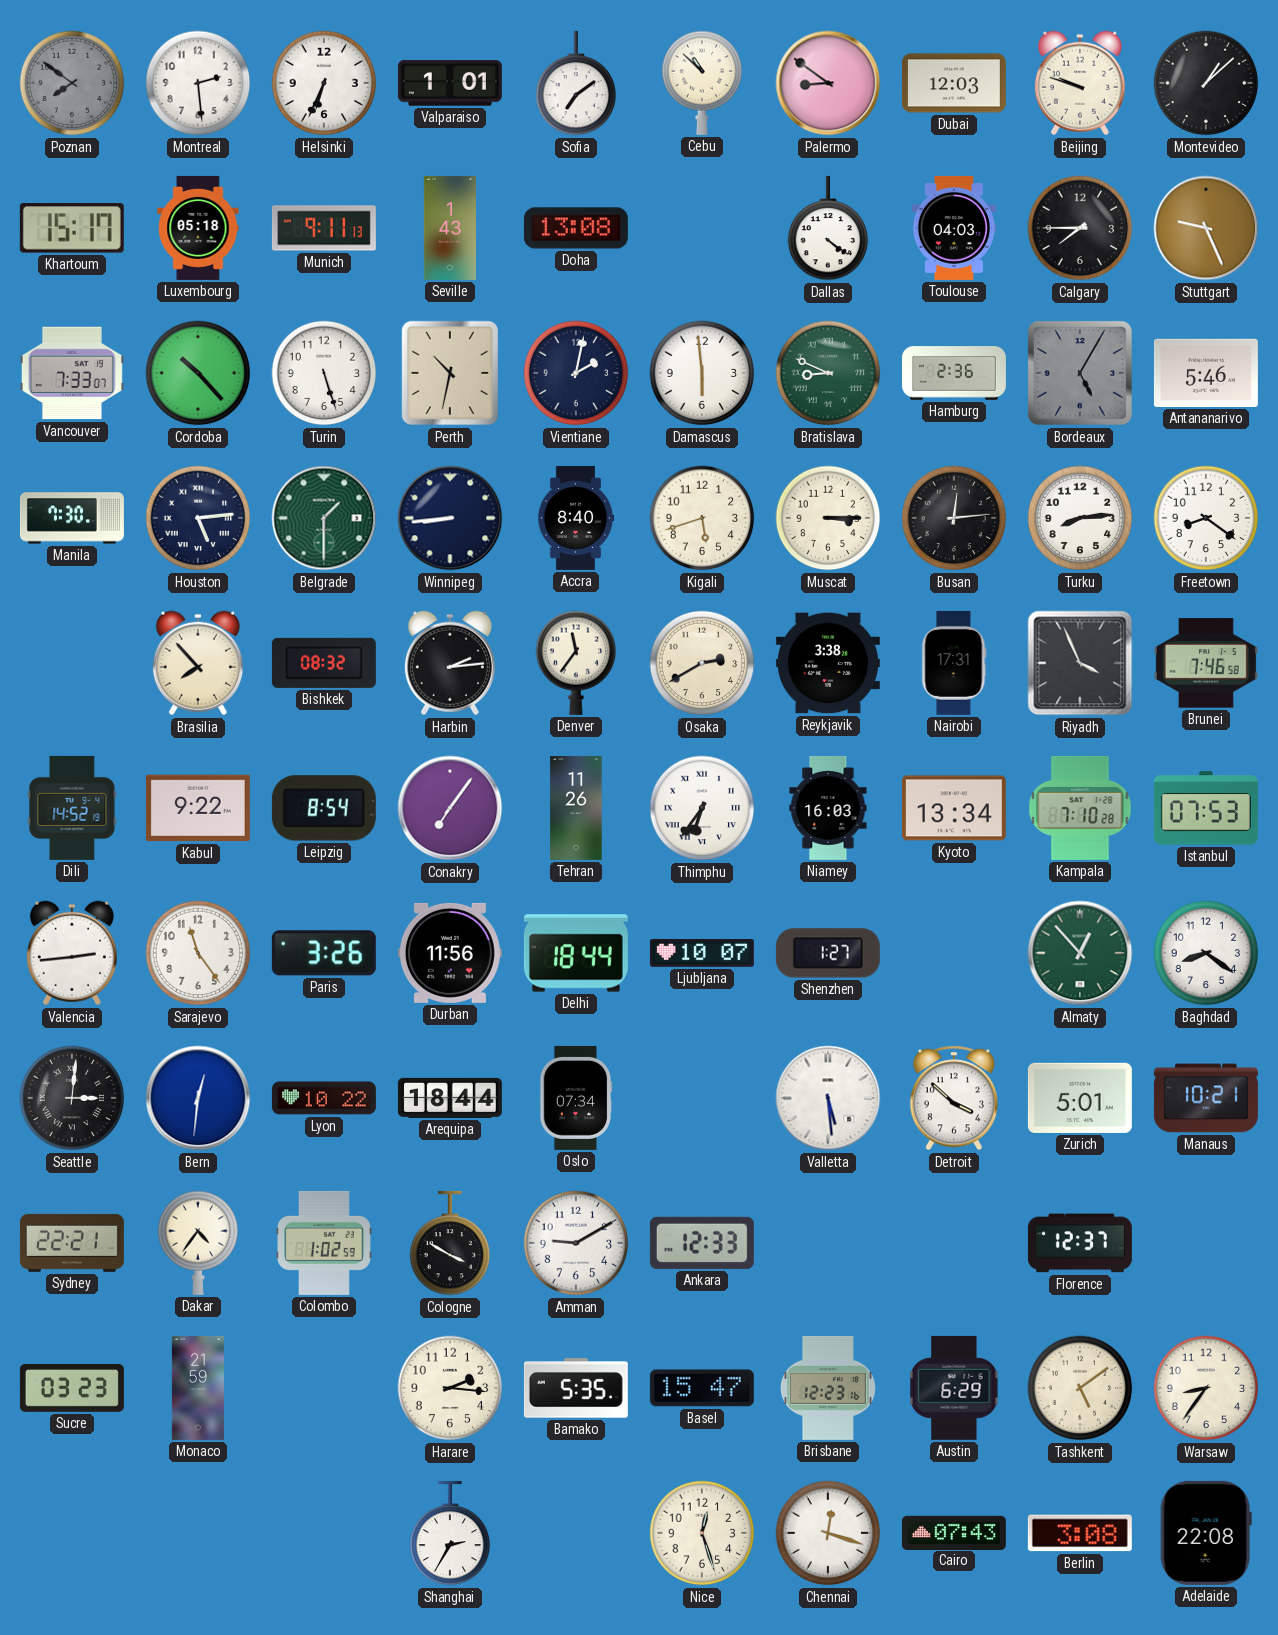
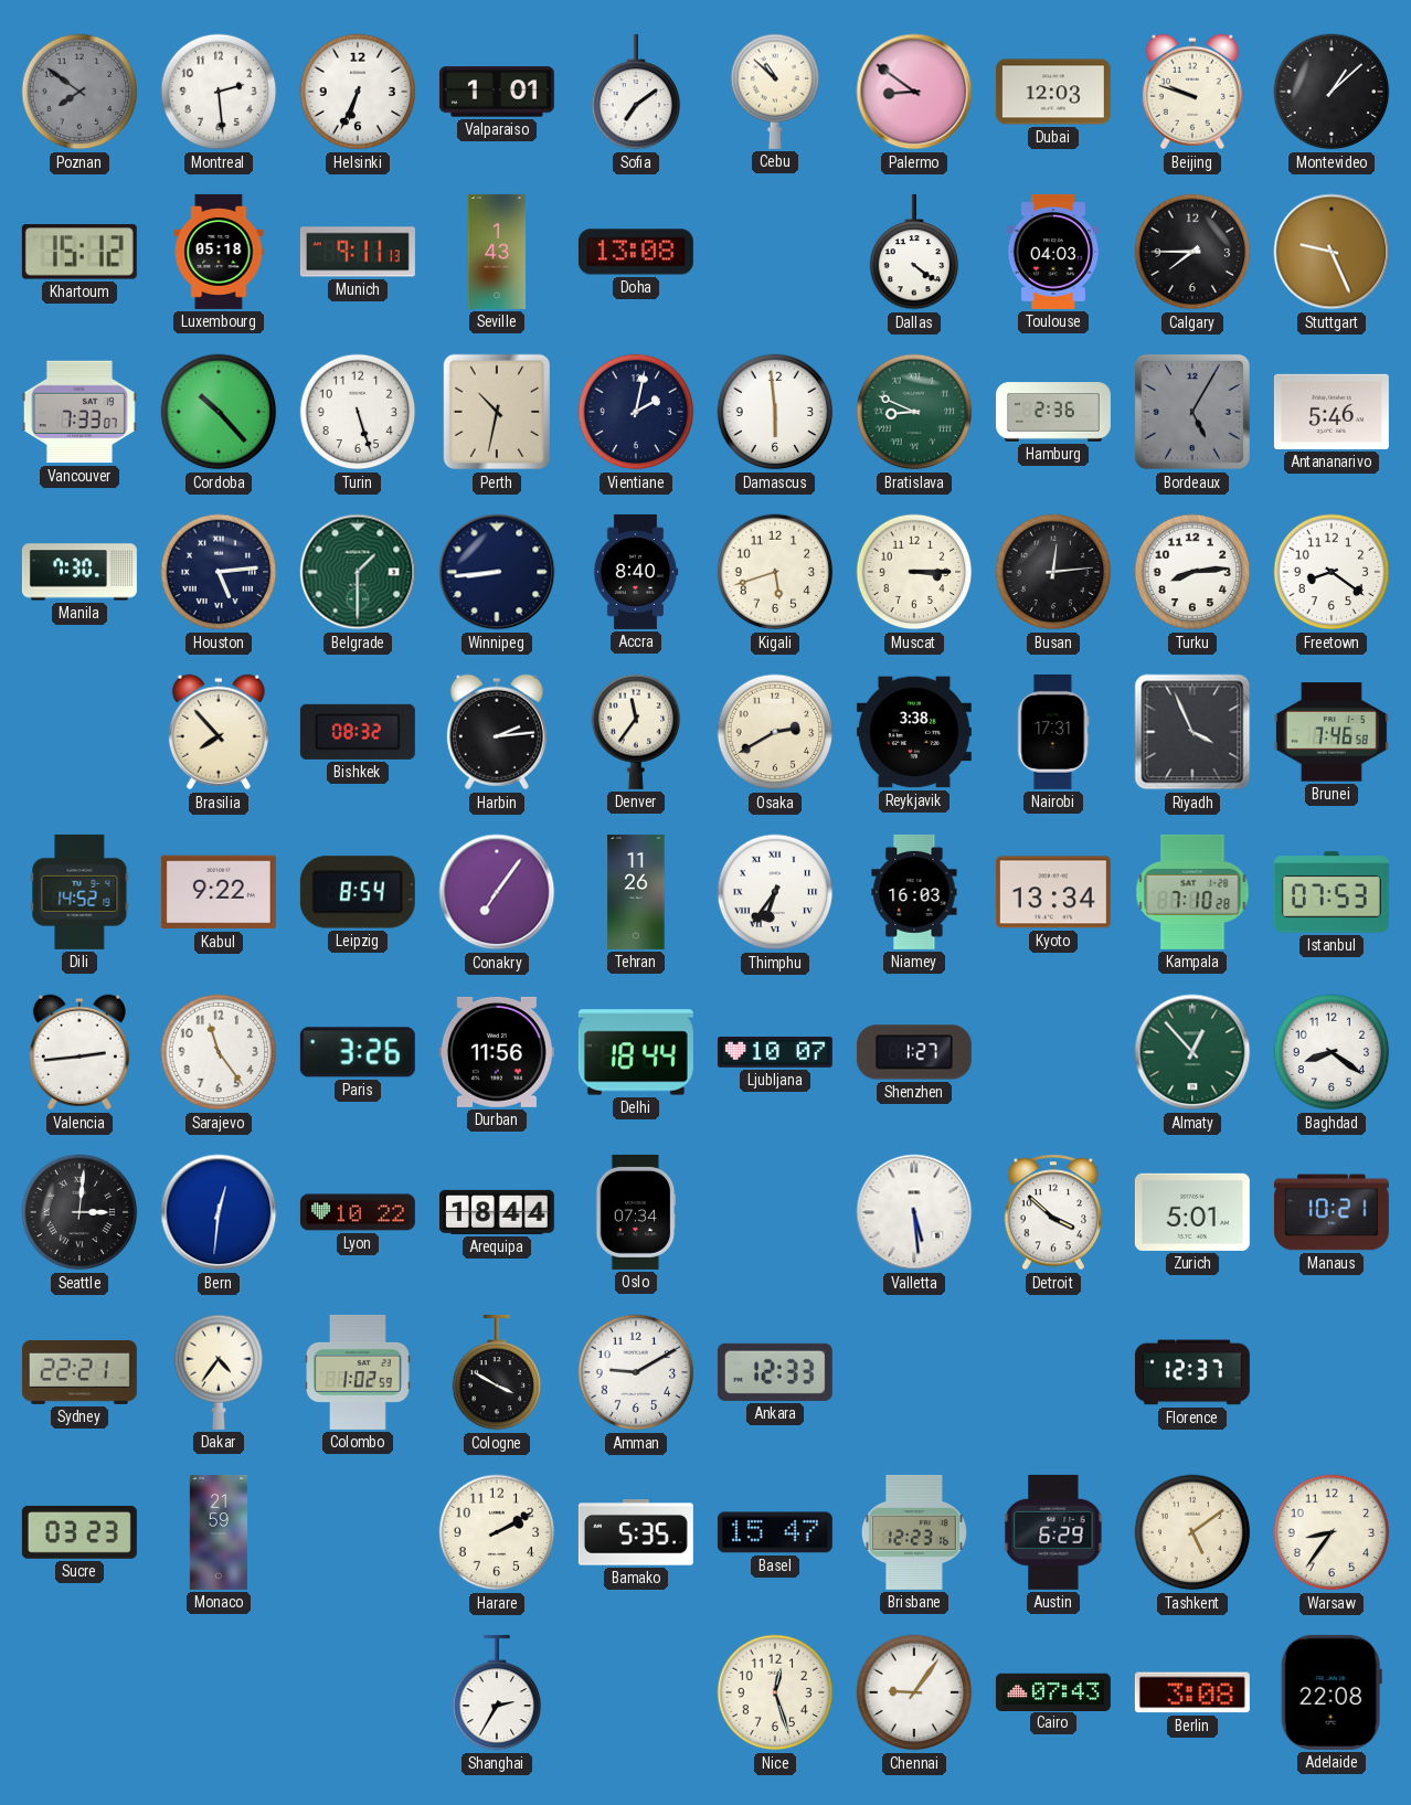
Khartoum: 15:17 -> 15:12
Harare: 2:16 -> 2:10
Chennai: 12:18 -> 9:06
